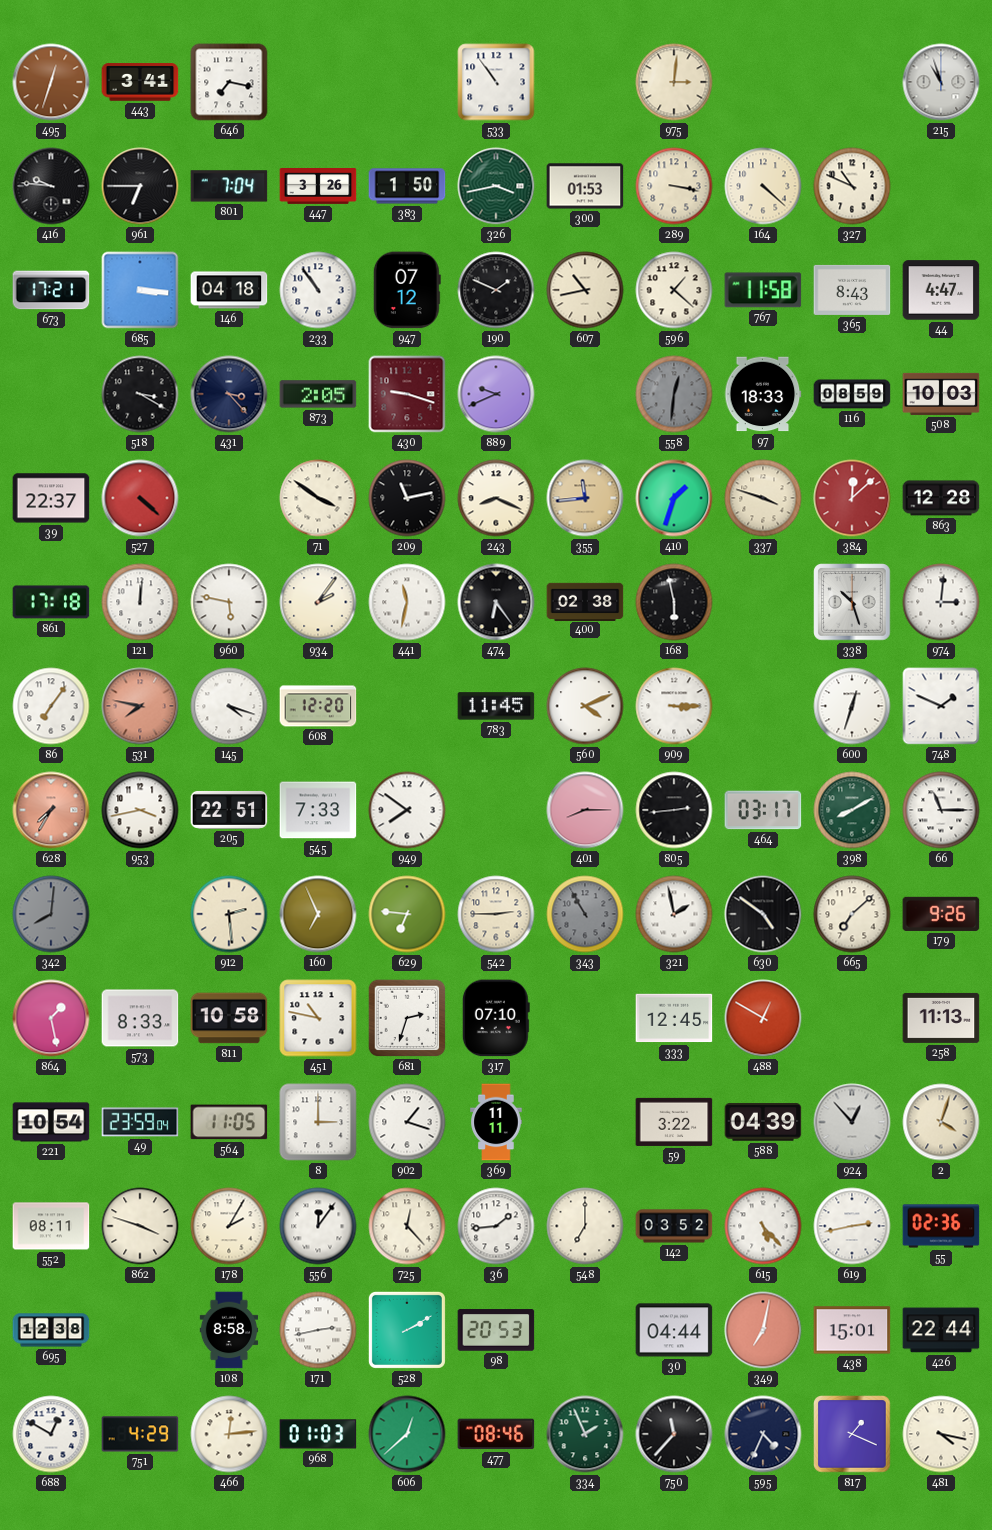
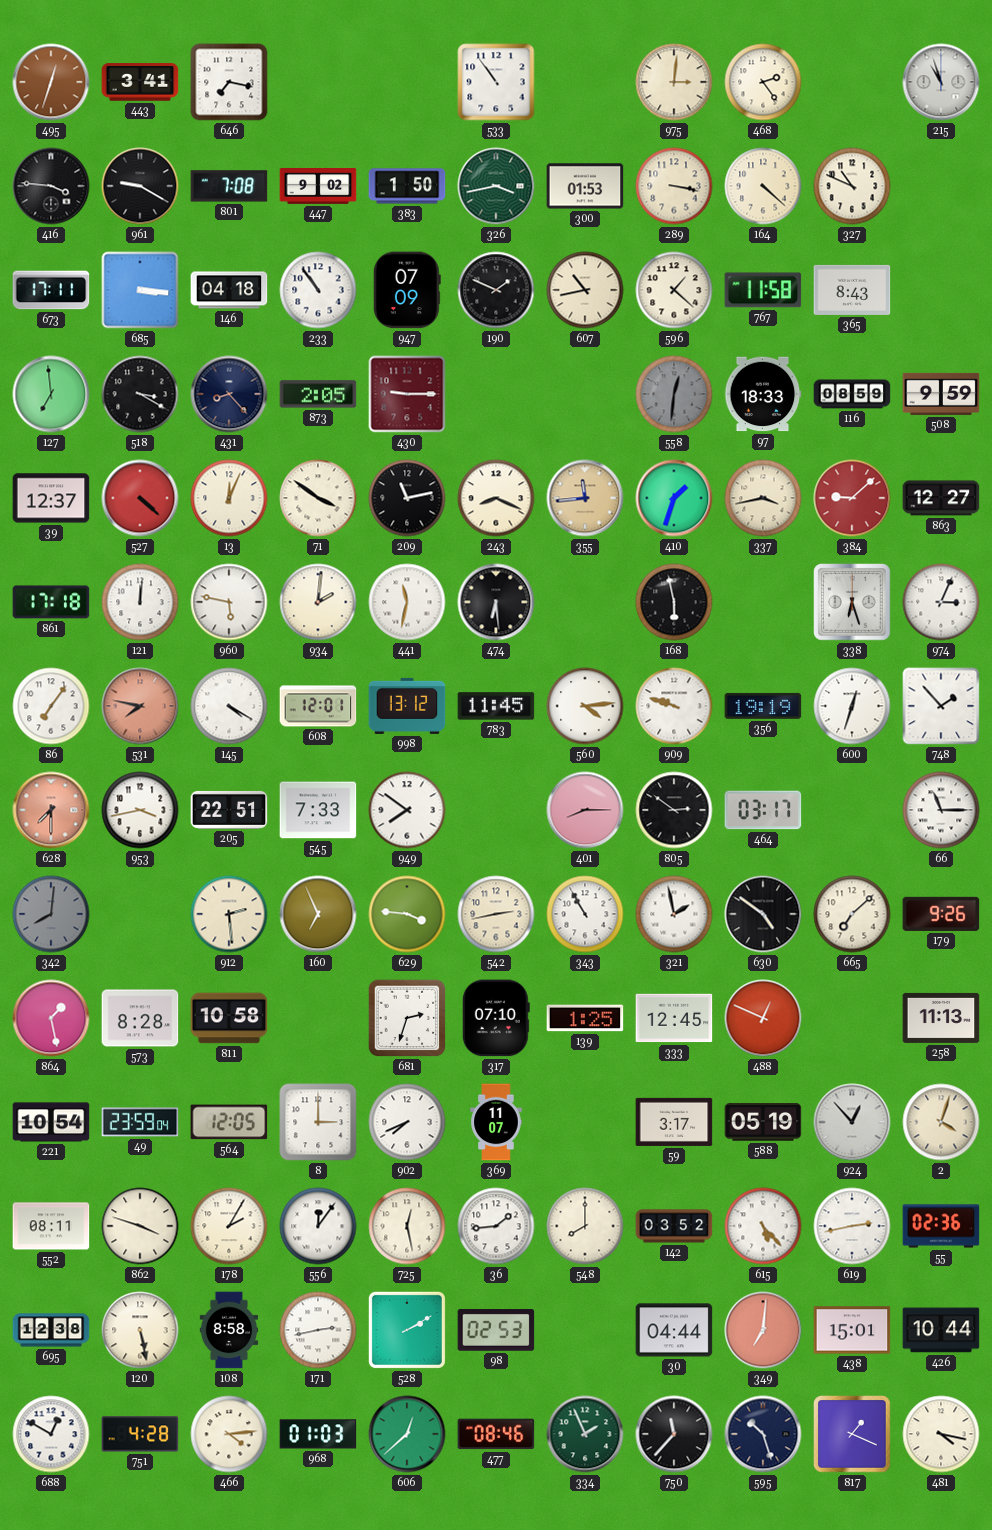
468: none -> 2:24
416: 9:46 -> 3:46
961: 6:45 -> 9:20
801: 7:04 -> 7:08
447: 3:26 -> 9:02
673: 17:21 -> 17:11
947: 07:12 -> 07:09
44: 4:47 -> none
127: none -> 6:59
431: 3:23 -> 8:23
430: 9:18 -> 9:15
889: 9:41 -> none
508: 10:03 -> 9:59
39: 22:37 -> 12:37
13: none -> 12:04
337: 3:48 -> 3:43
384: 12:08 -> 9:08
863: 12:28 -> 12:27
934: 2:06 -> 2:01
474: 6:24 -> 6:29
400: 02:38 -> none
338: 10:27 -> 6:27
974: 3:01 -> 3:04
145: 4:18 -> 4:20
608: 12:20 -> 12:01
998: none -> 13:12
560: 4:11 -> 4:14
909: 3:15 -> 9:48
356: none -> 19:19
748: 1:49 -> 1:53
628: 7:35 -> 7:30
805: 2:44 -> 2:51
398: 8:10 -> none
629: 6:46 -> 3:46
542: 2:45 -> 2:43
343 dial: grey -> white
573: 8:33 -> 8:28
451: 10:47 -> none
139: none -> 1:25
488: 12:50 -> 12:49
564: 11:05 -> 12:05
902: 1:18 -> 7:41
369: 11:11 -> 11:07
59: 3:22 -> 3:17
588: 04:39 -> 05:19
725: 12:23 -> 12:28
548: 7:00 -> 8:00
120: none -> 5:28
98: 20:53 -> 02:53
349: 7:02 -> 7:01
426: 22:44 -> 10:44
751: 4:29 -> 4:28
466: 12:14 -> 4:14
595: 4:34 -> 10:27
